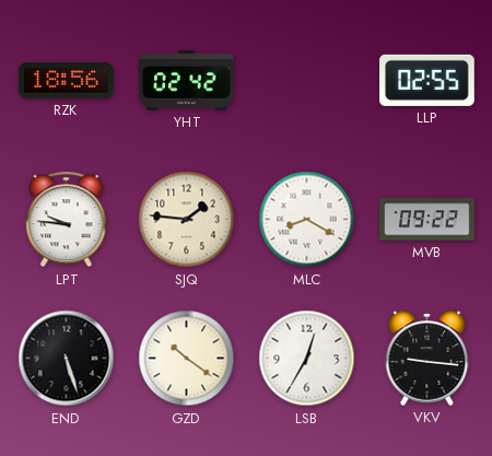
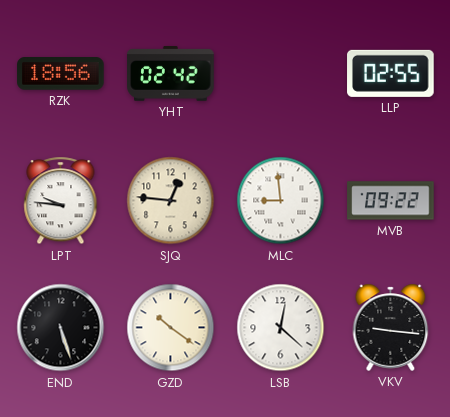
SJQ: 1:46 -> 12:46
MLC: 8:20 -> 8:59
LSB: 12:35 -> 12:22
